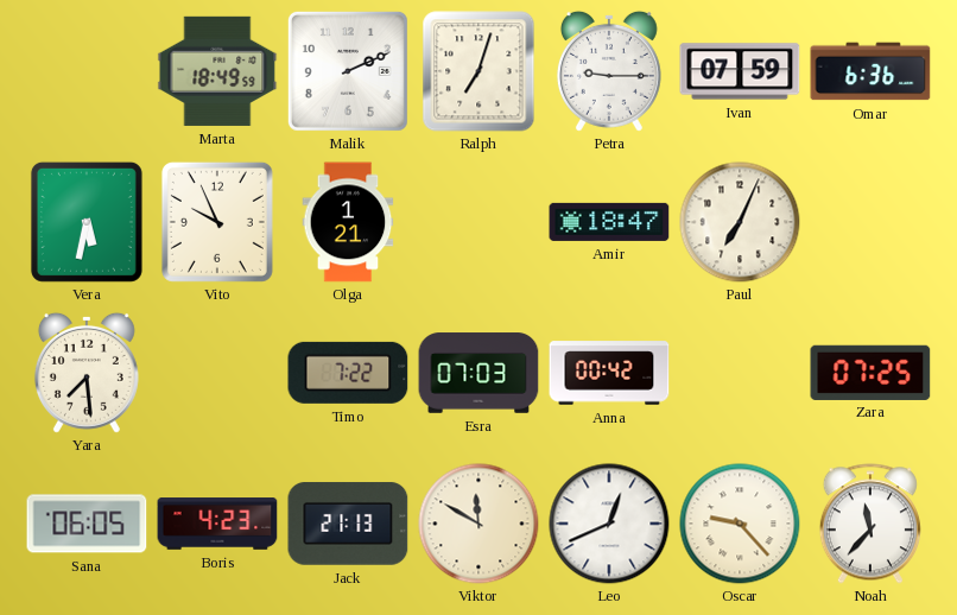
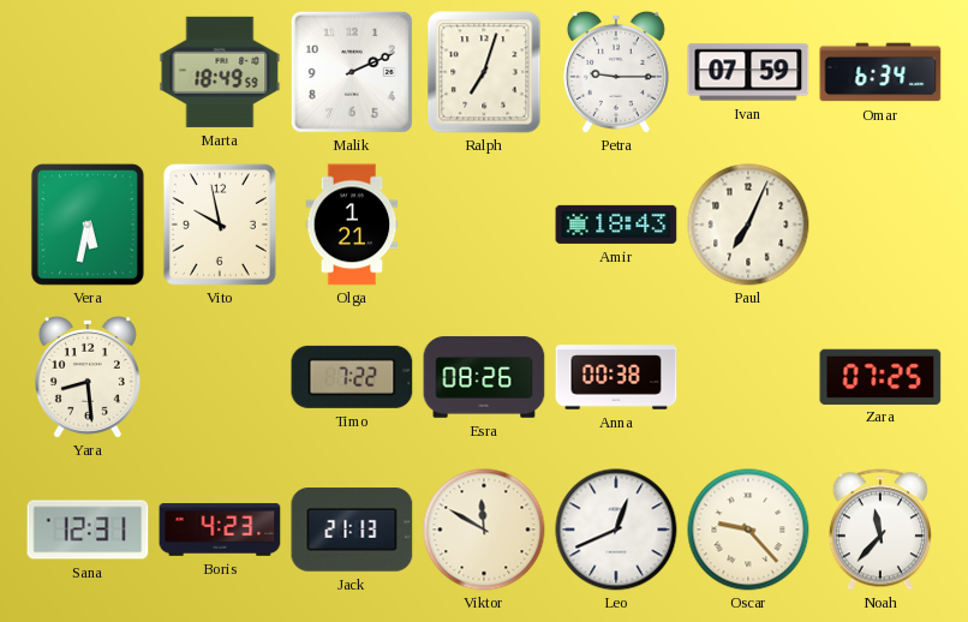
Omar: 6:36 -> 6:34
Vito: 9:56 -> 9:58
Amir: 18:47 -> 18:43
Yara: 7:29 -> 8:29
Esra: 07:03 -> 08:26
Anna: 00:42 -> 00:38
Sana: 06:05 -> 12:31
